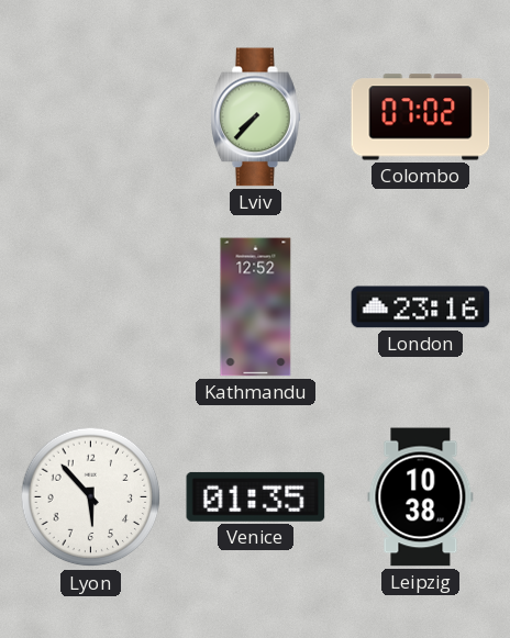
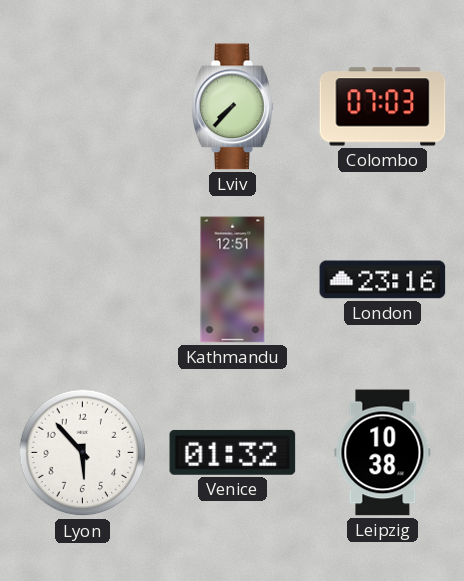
Colombo: 07:02 -> 07:03
Kathmandu: 12:52 -> 12:51
Venice: 01:35 -> 01:32
